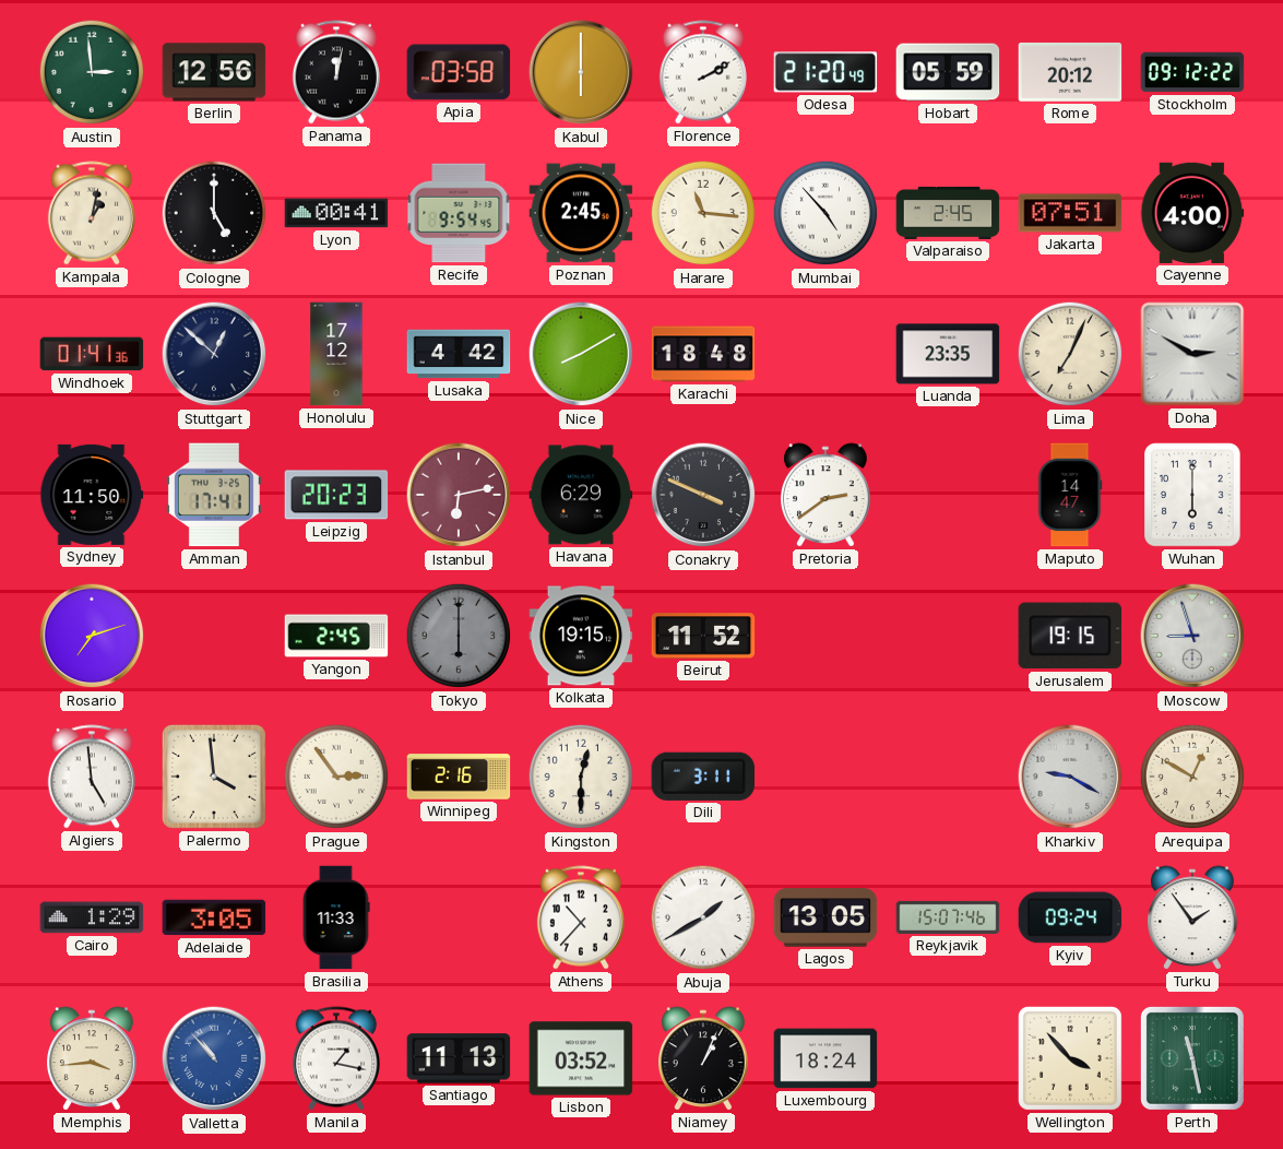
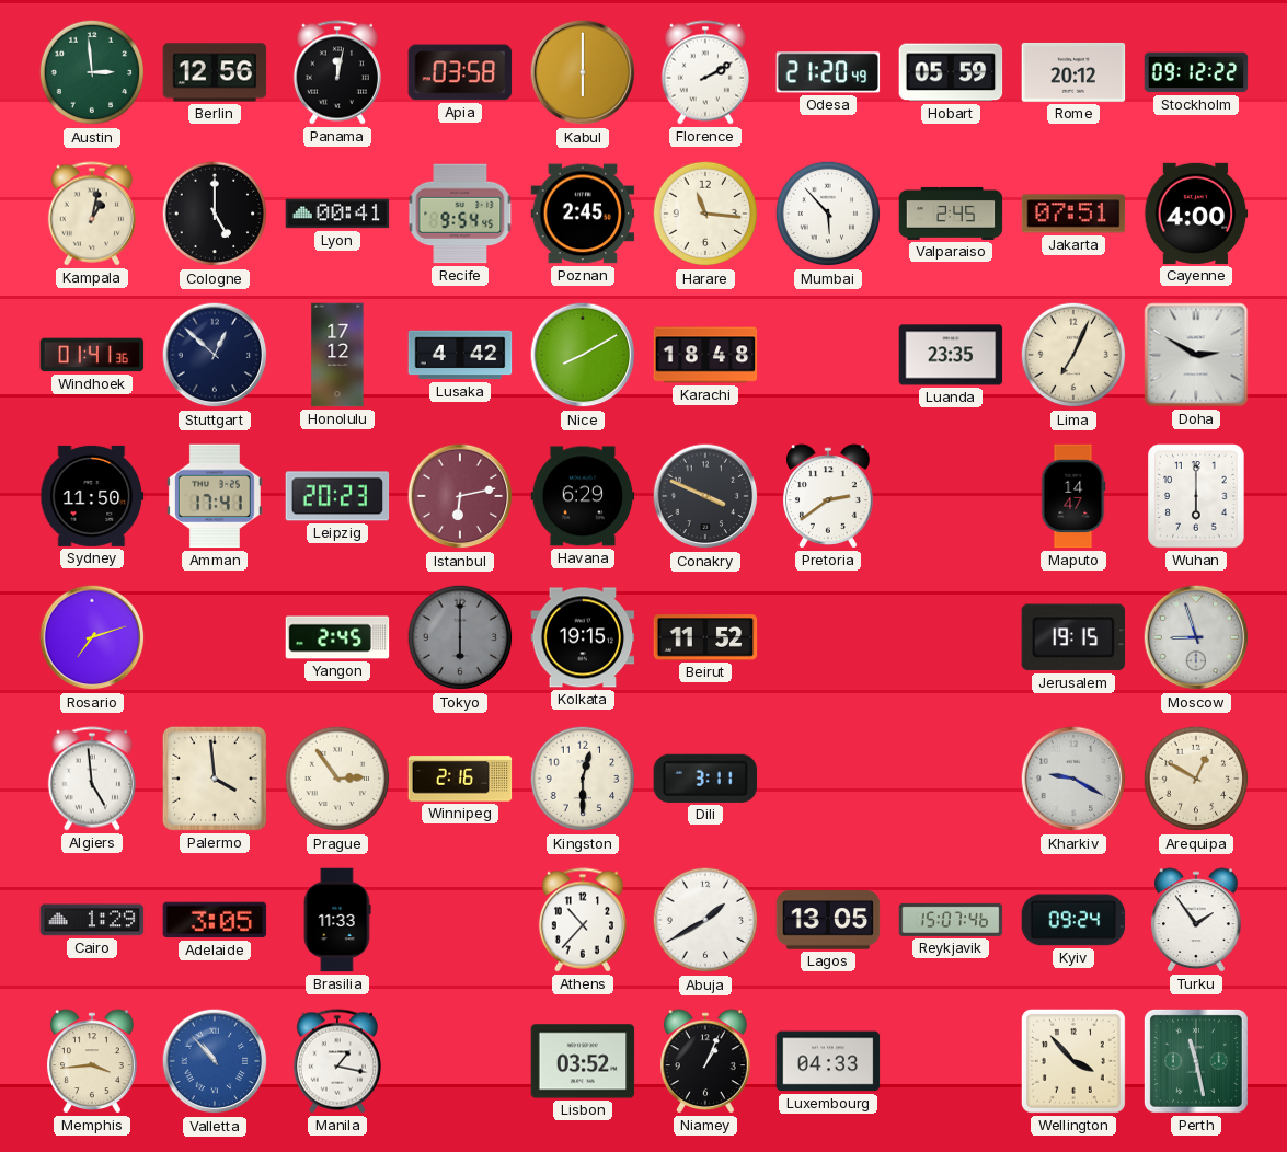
Mumbai: 4:53 -> 5:53
Santiago: 11:13 -> none
Luxembourg: 18:24 -> 04:33
